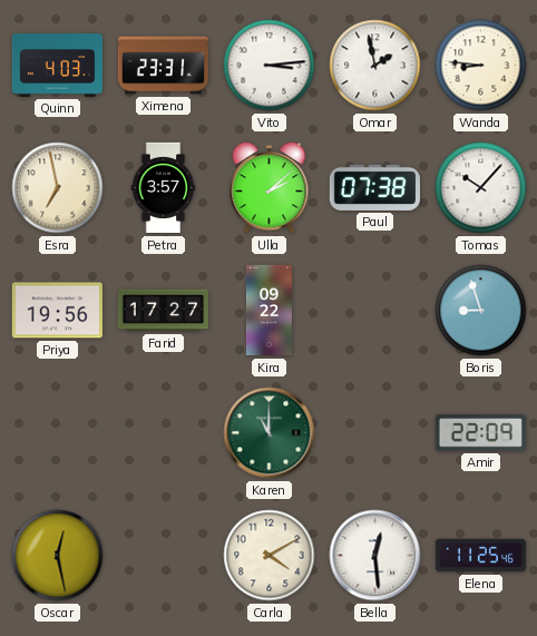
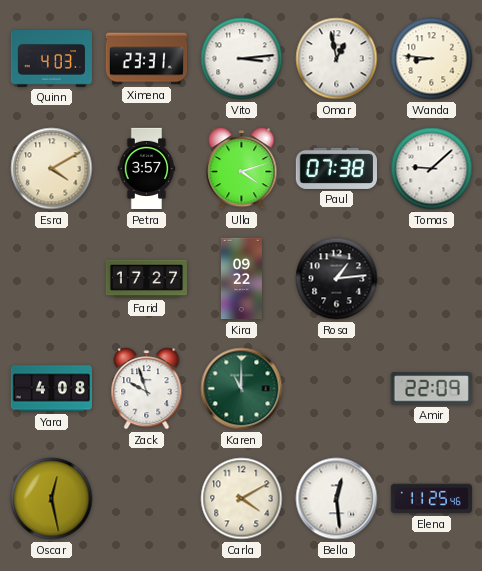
Omar: 1:58 -> 12:58
Esra: 6:58 -> 4:10
Ulla: 2:08 -> 4:12
Tomas: 10:07 -> 9:08
Priya: 19:56 -> none
Rosa: none -> 1:14
Boris: 8:57 -> none
Yara: none -> 4:08
Zack: none -> 9:57
